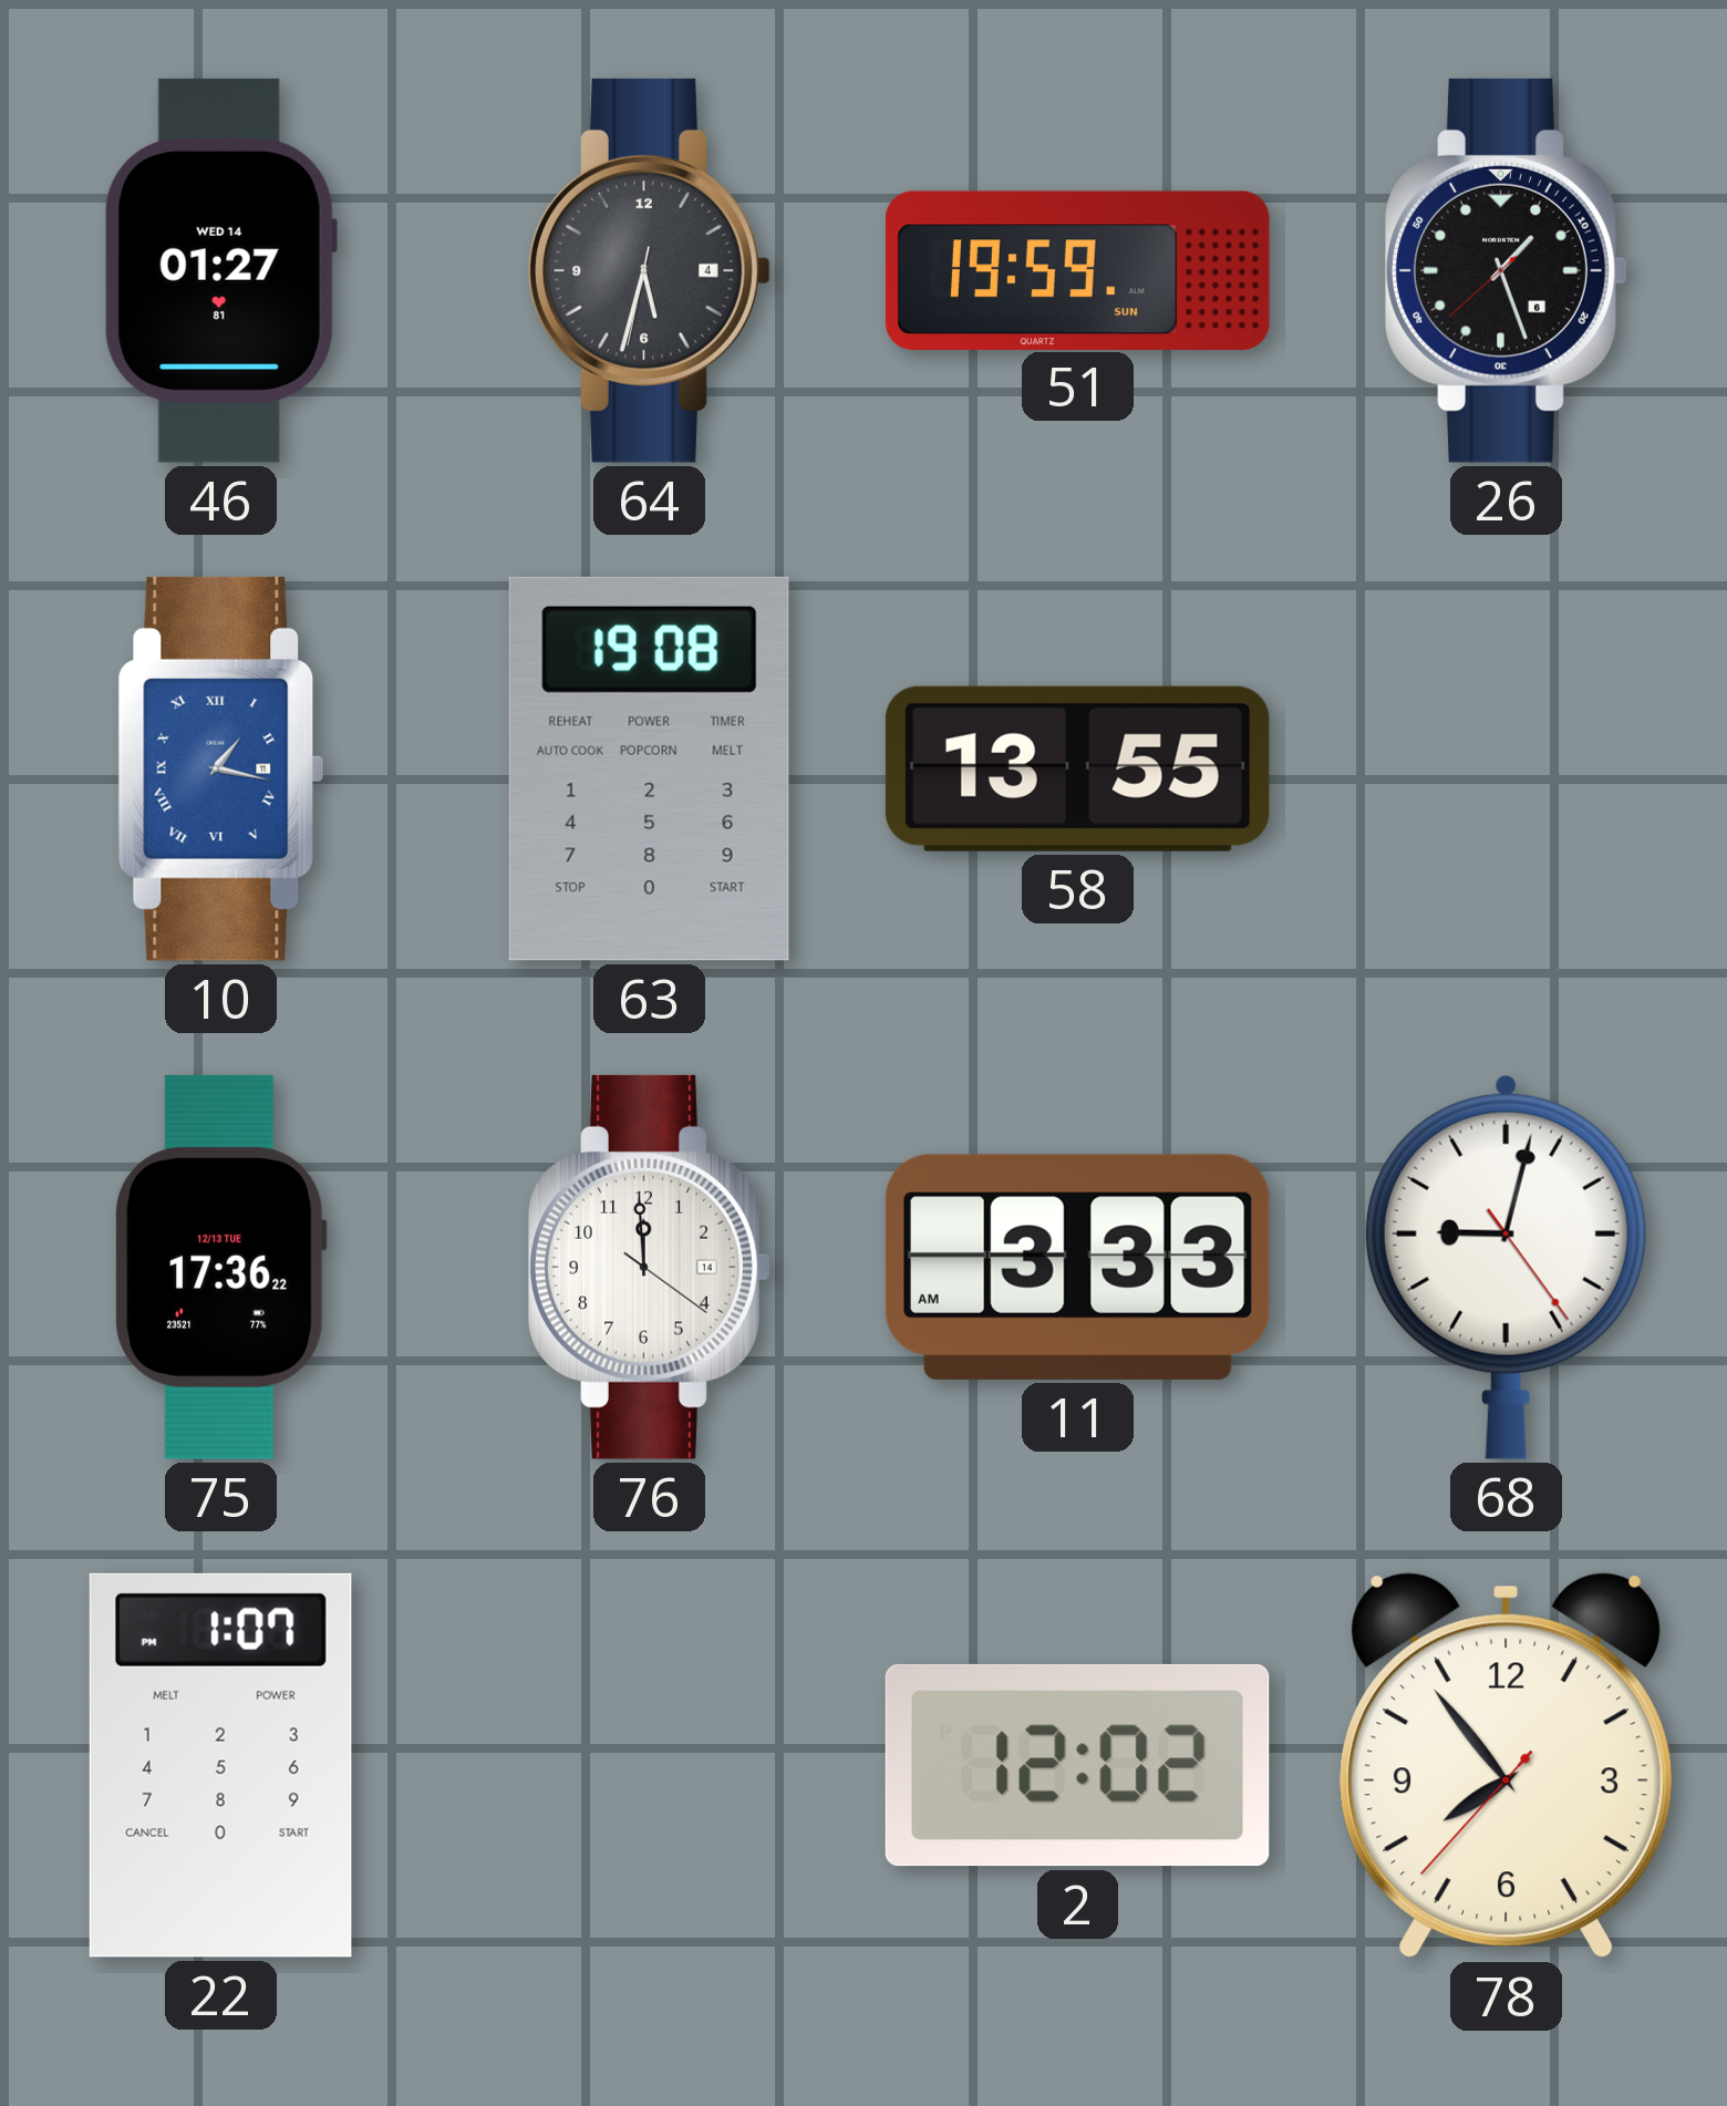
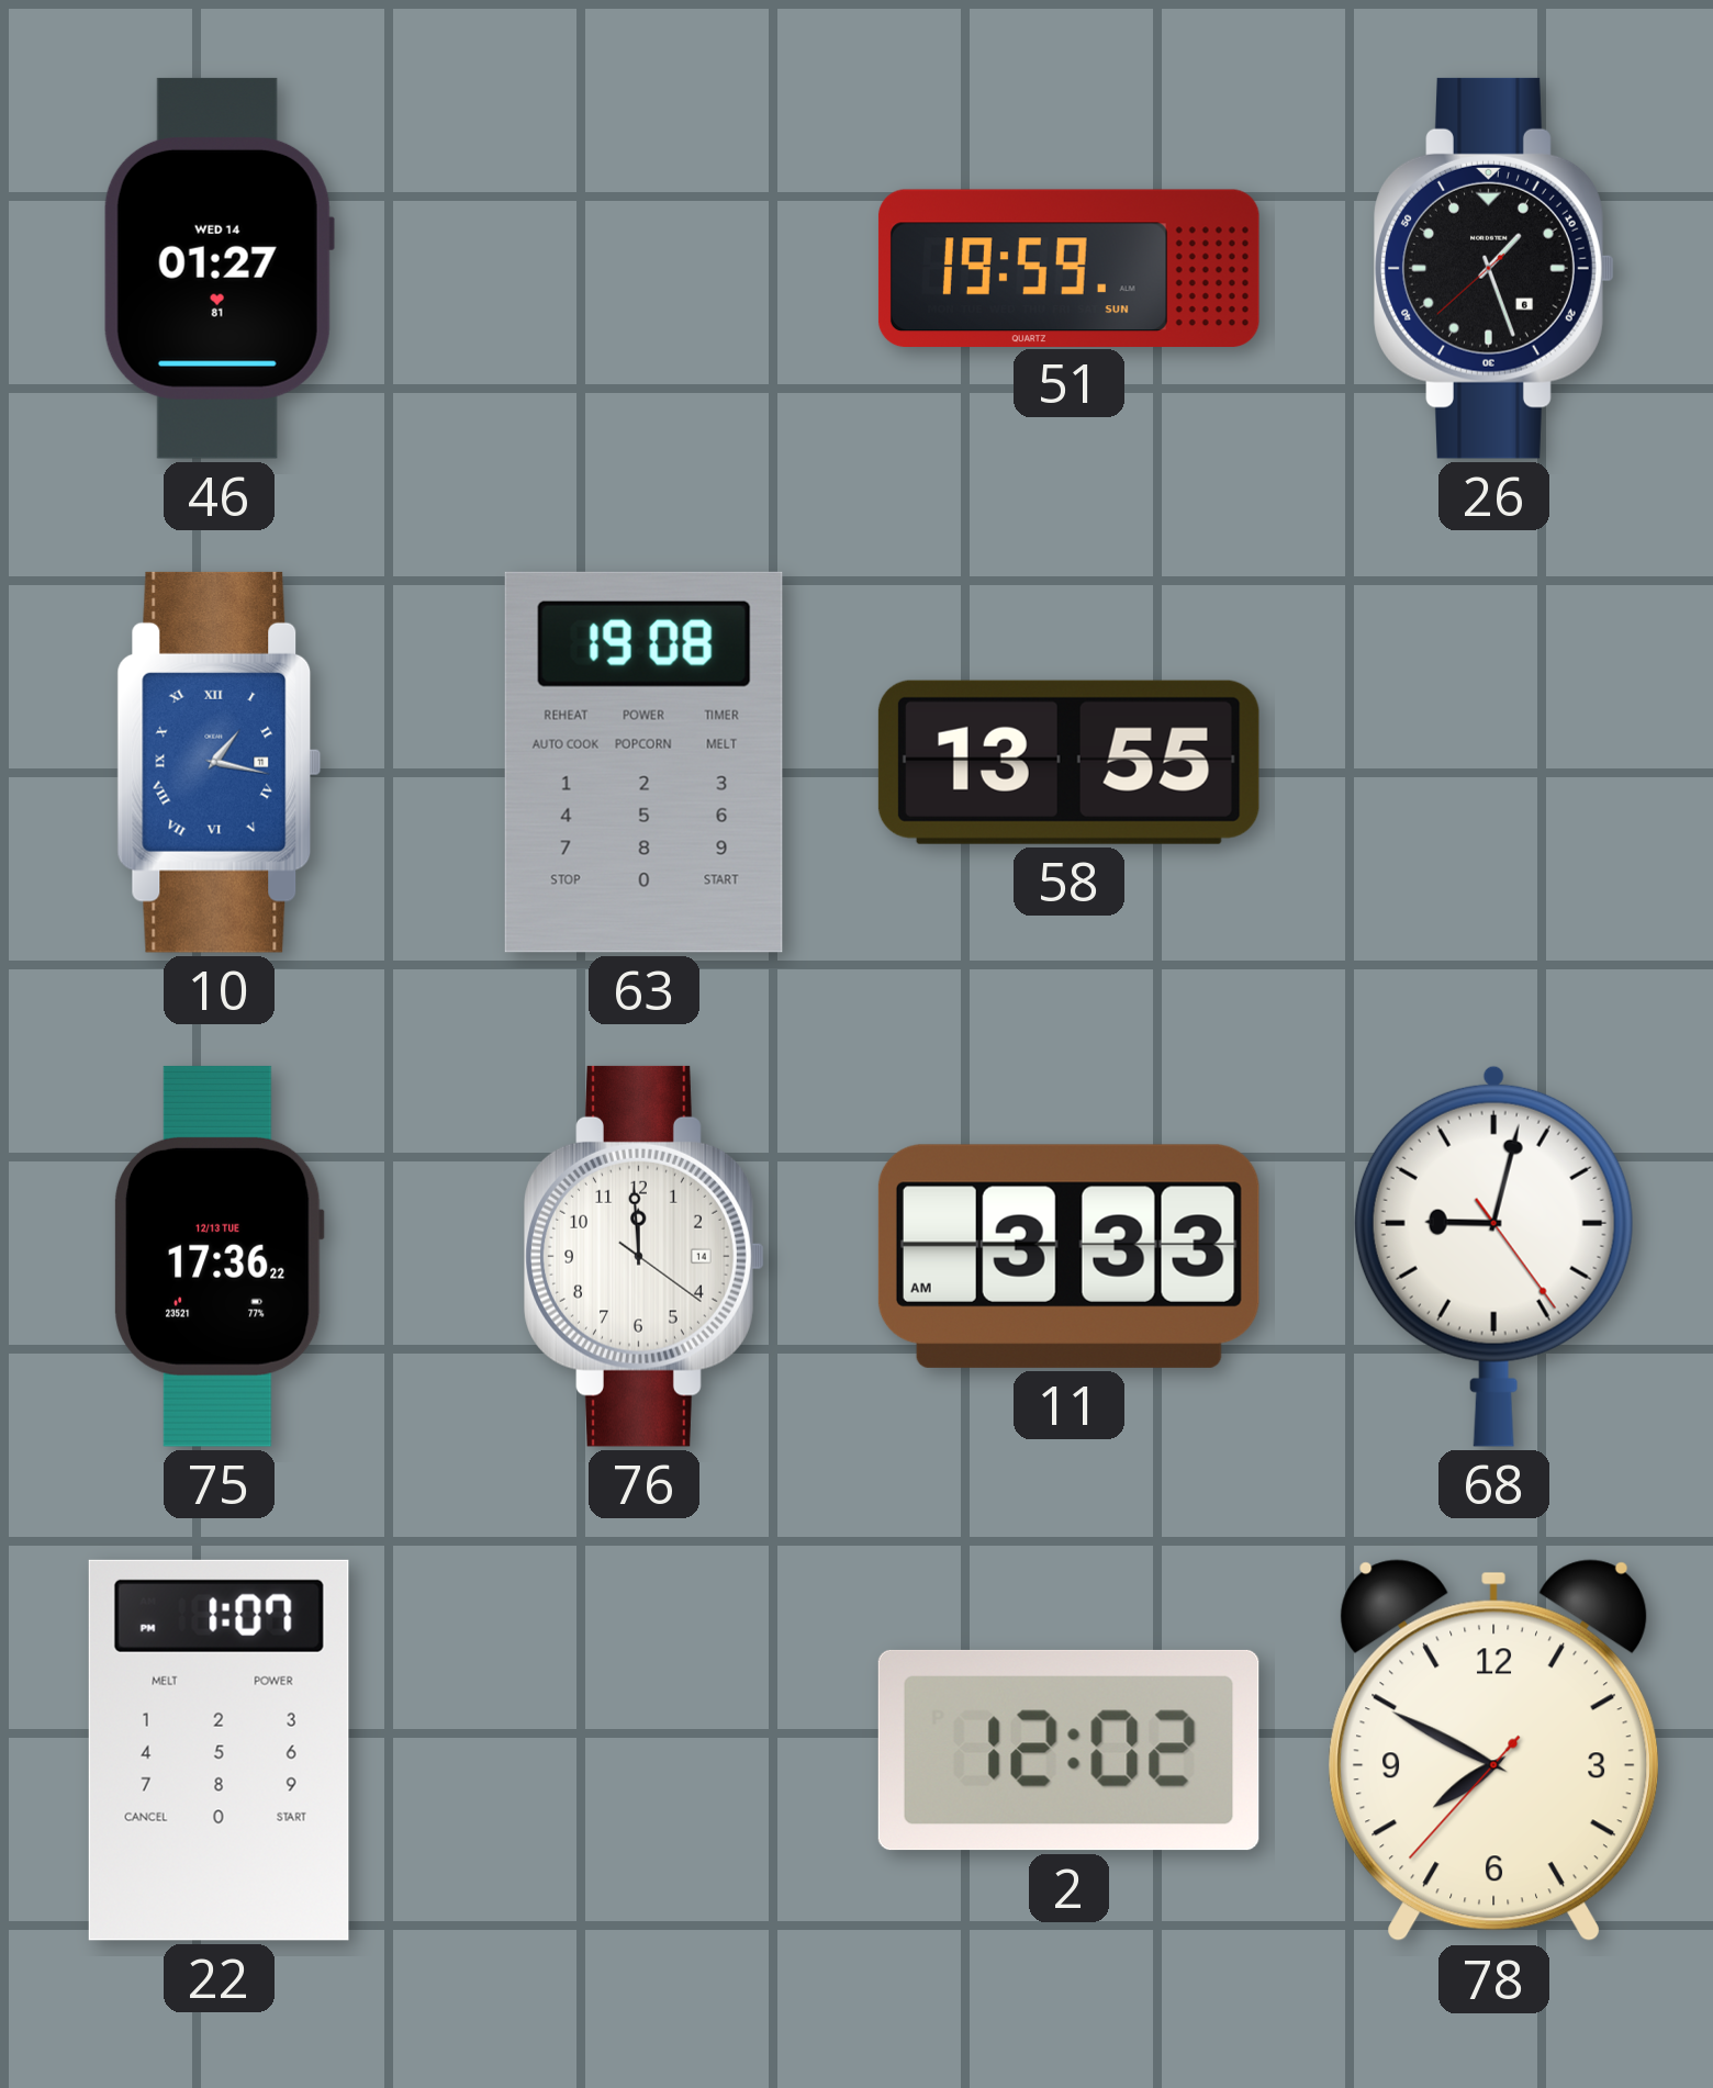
64: 5:32 -> none
78: 7:53 -> 7:49
